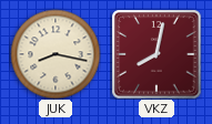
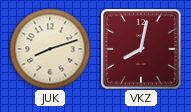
JUK: 8:17 -> 8:12
